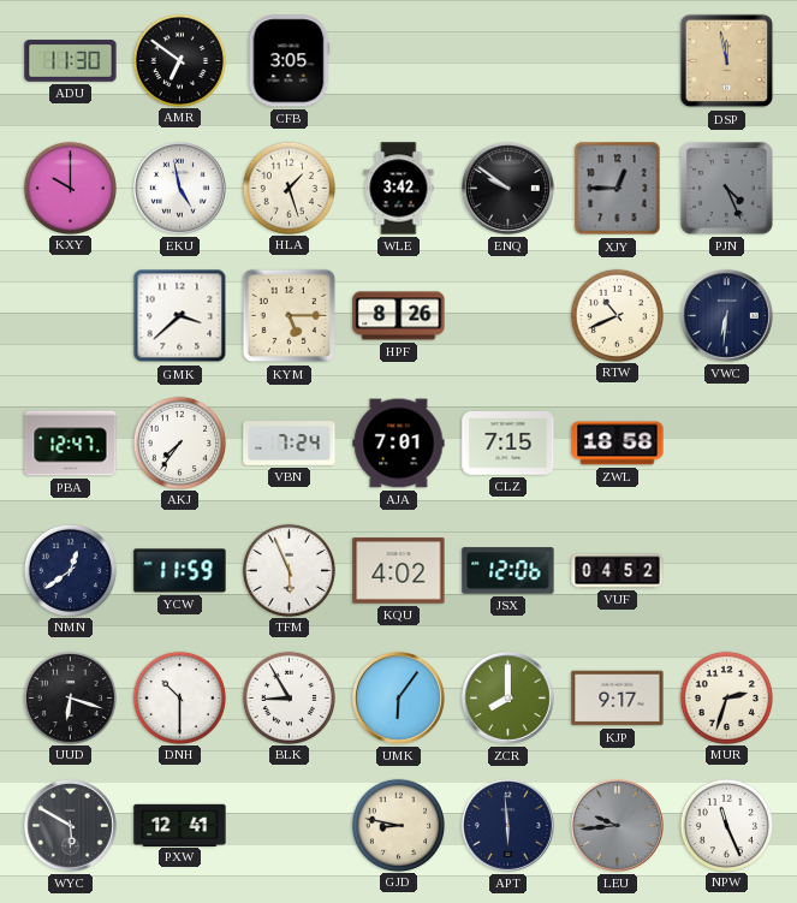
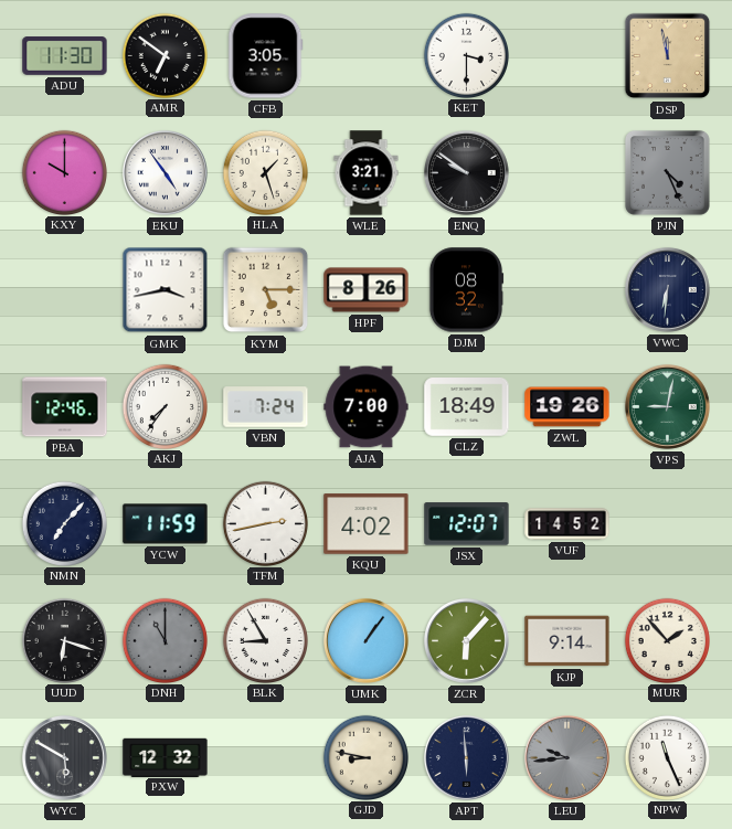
KET: none -> 3:30
EKU: 4:58 -> 4:54
WLE: 3:42 -> 3:21
XJY: 12:45 -> none
GMK: 3:38 -> 3:43
DJM: none -> 08:32
RTW: 10:41 -> none
PBA: 12:47 -> 12:46
AJA: 7:01 -> 7:00
CLZ: 7:15 -> 18:49
ZWL: 18:58 -> 19:26
VPS: none -> 9:02
NMN: 12:39 -> 7:07
TFM: 5:56 -> 2:43
JSX: 12:06 -> 12:07
VUF: 04:52 -> 14:52
DNH: 10:30 -> 11:00
DNH dial: white -> grey
UMK: 6:06 -> 1:06
ZCR: 8:00 -> 6:07
KJP: 9:17 -> 9:14
MUR: 2:33 -> 1:53
PXW: 12:41 -> 12:32
